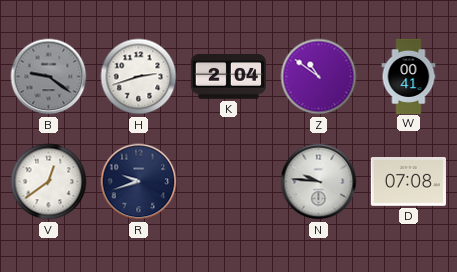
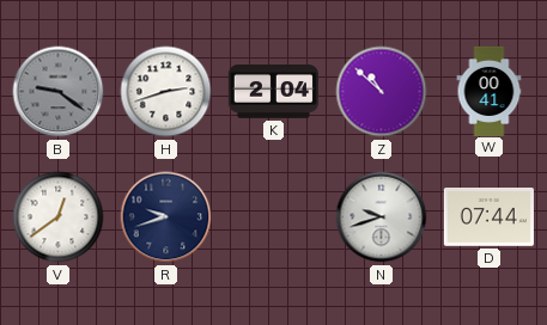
Z: 10:51 -> 10:52
N: 9:46 -> 9:42
D: 07:08 -> 07:44
